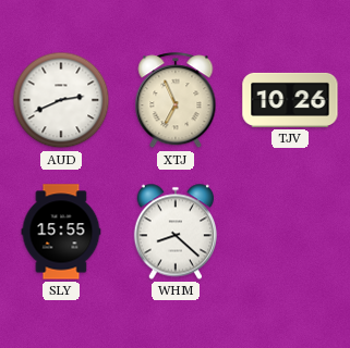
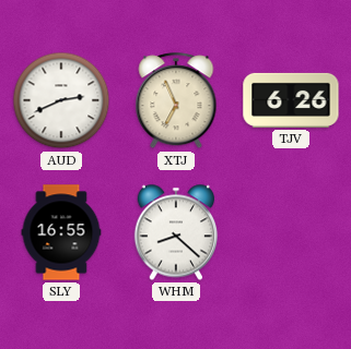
TJV: 10:26 -> 6:26
SLY: 15:55 -> 16:55
